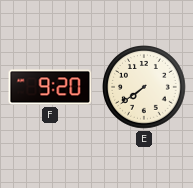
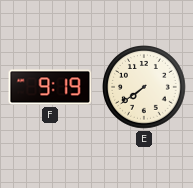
F: 9:20 -> 9:19
